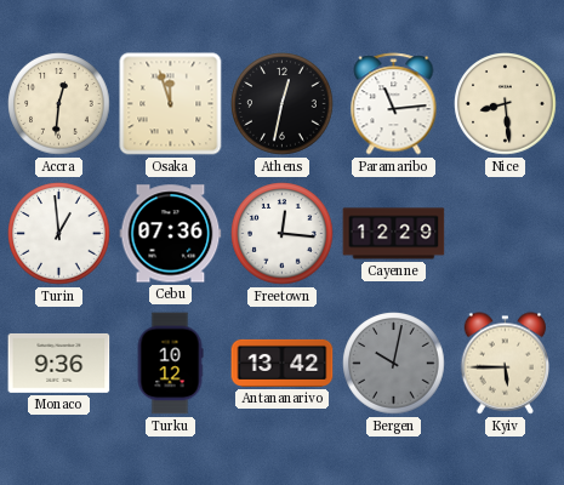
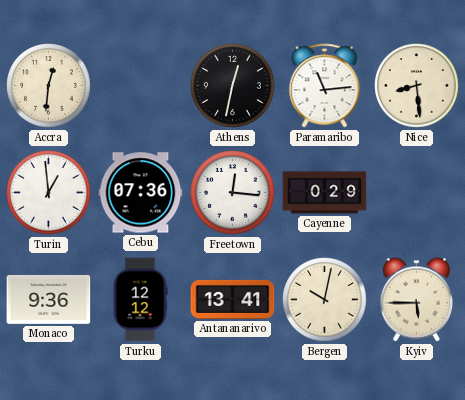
Osaka: 11:57 -> none
Cayenne: 12:29 -> 0:29
Turku: 10:12 -> 12:12
Antananarivo: 13:42 -> 13:41
Bergen dial: grey -> cream
